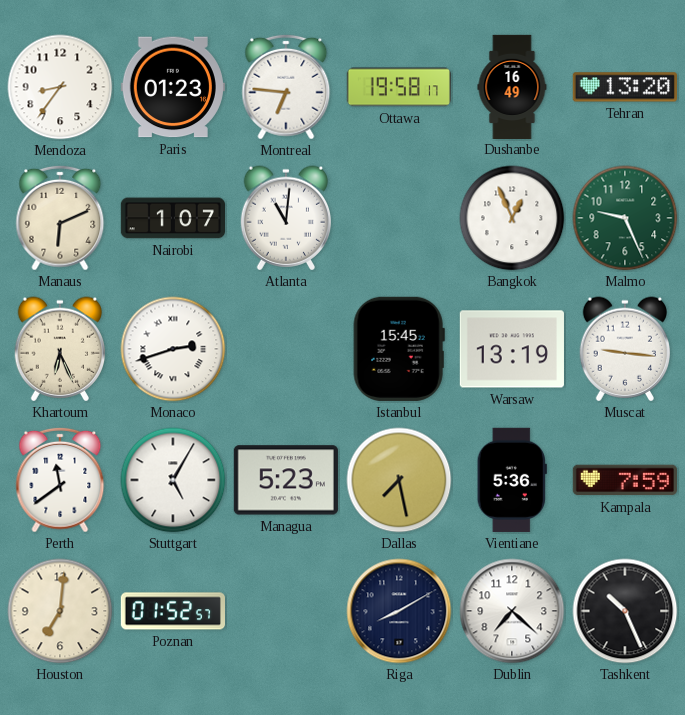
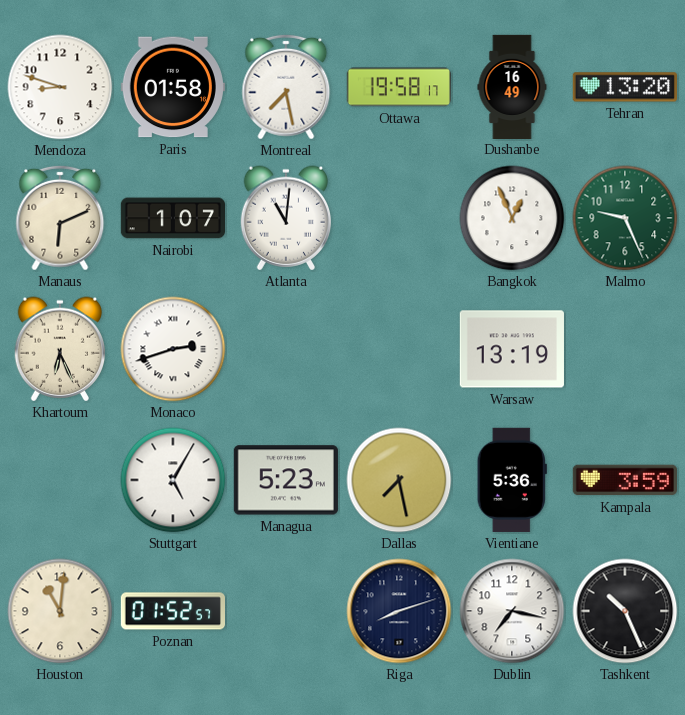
Mendoza: 8:36 -> 8:48
Paris: 01:23 -> 01:58
Montreal: 6:46 -> 7:28
Istanbul: 15:45 -> none
Muscat: 9:16 -> none
Perth: 11:39 -> none
Kampala: 7:59 -> 3:59
Houston: 7:01 -> 11:01
Riga: 8:10 -> 8:12
Dublin: 7:22 -> 7:17
